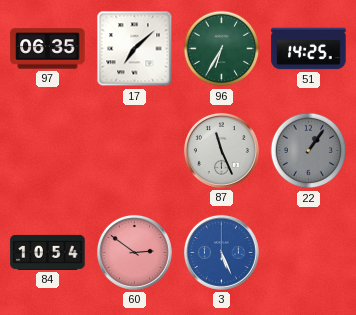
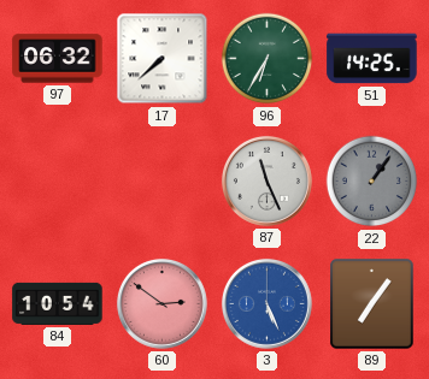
97: 06:35 -> 06:32
17: 7:08 -> 7:38
89: none -> 7:06
